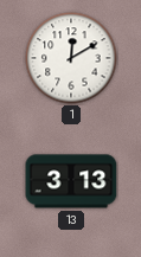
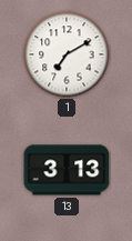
1: 12:10 -> 7:10
